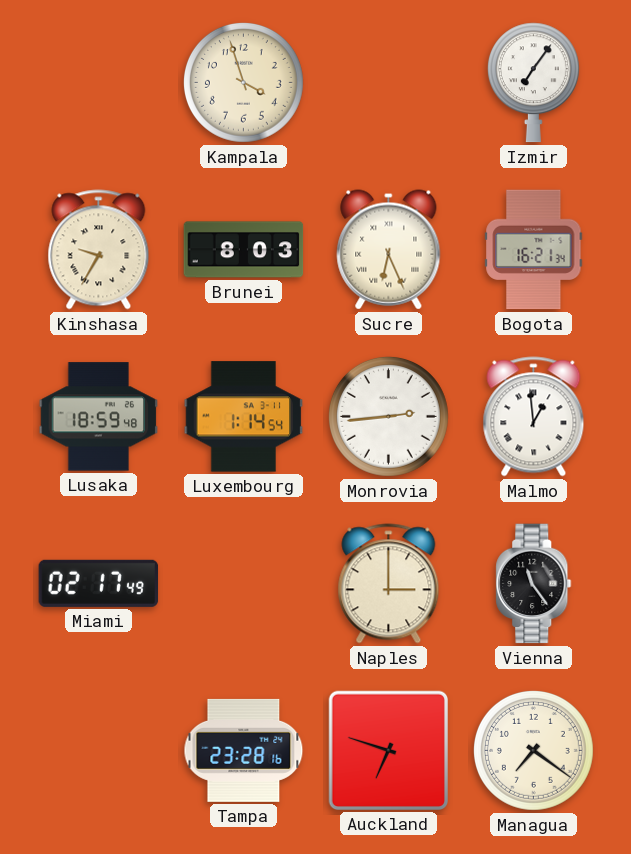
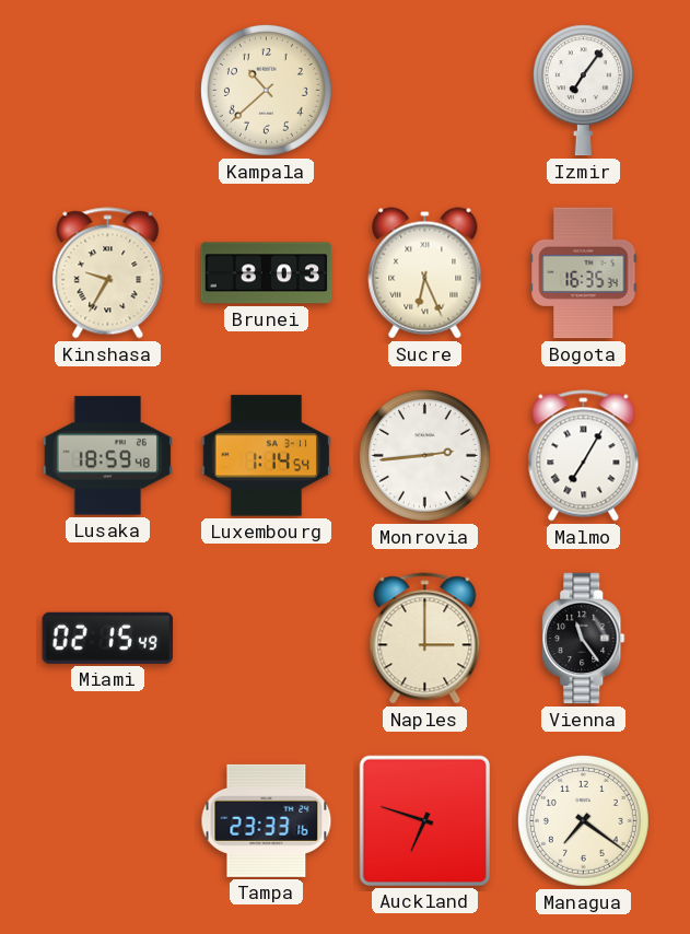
Kampala: 3:57 -> 10:38
Bogota: 16:21 -> 16:35
Malmo: 12:59 -> 7:05
Miami: 02:17 -> 02:15
Tampa: 23:28 -> 23:33
